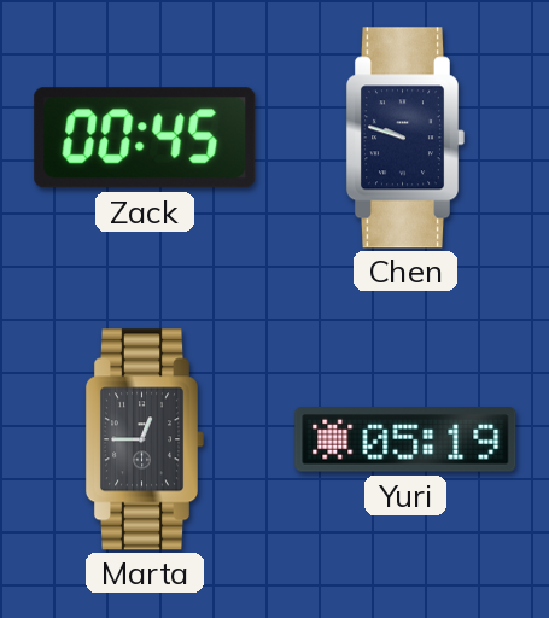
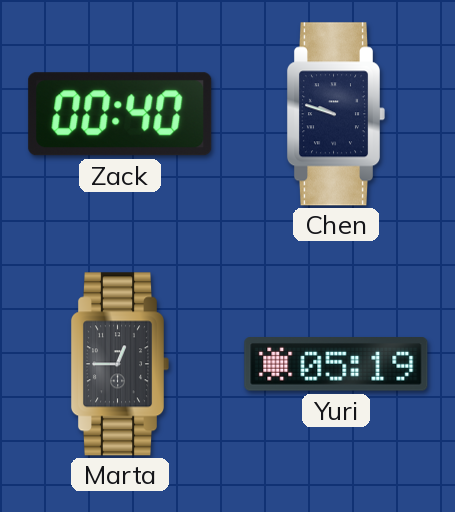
Zack: 00:45 -> 00:40
